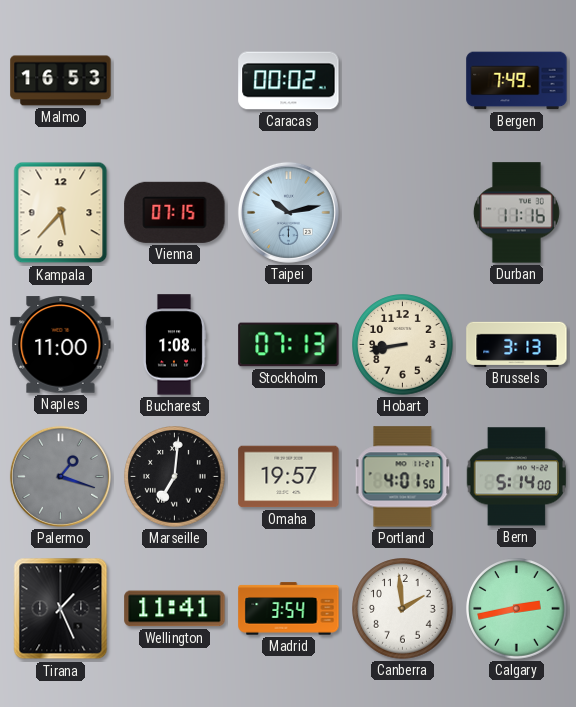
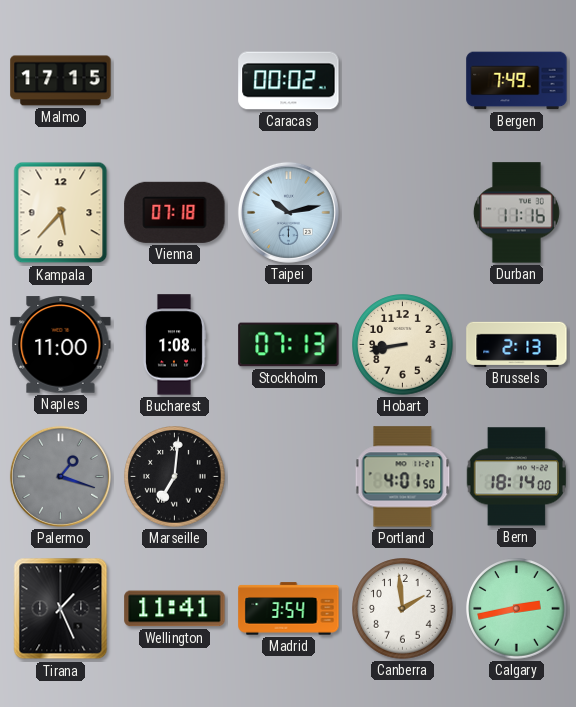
Malmo: 16:53 -> 17:15
Vienna: 07:15 -> 07:18
Brussels: 3:13 -> 2:13
Omaha: 19:57 -> none
Bern: 5:14 -> 18:14
